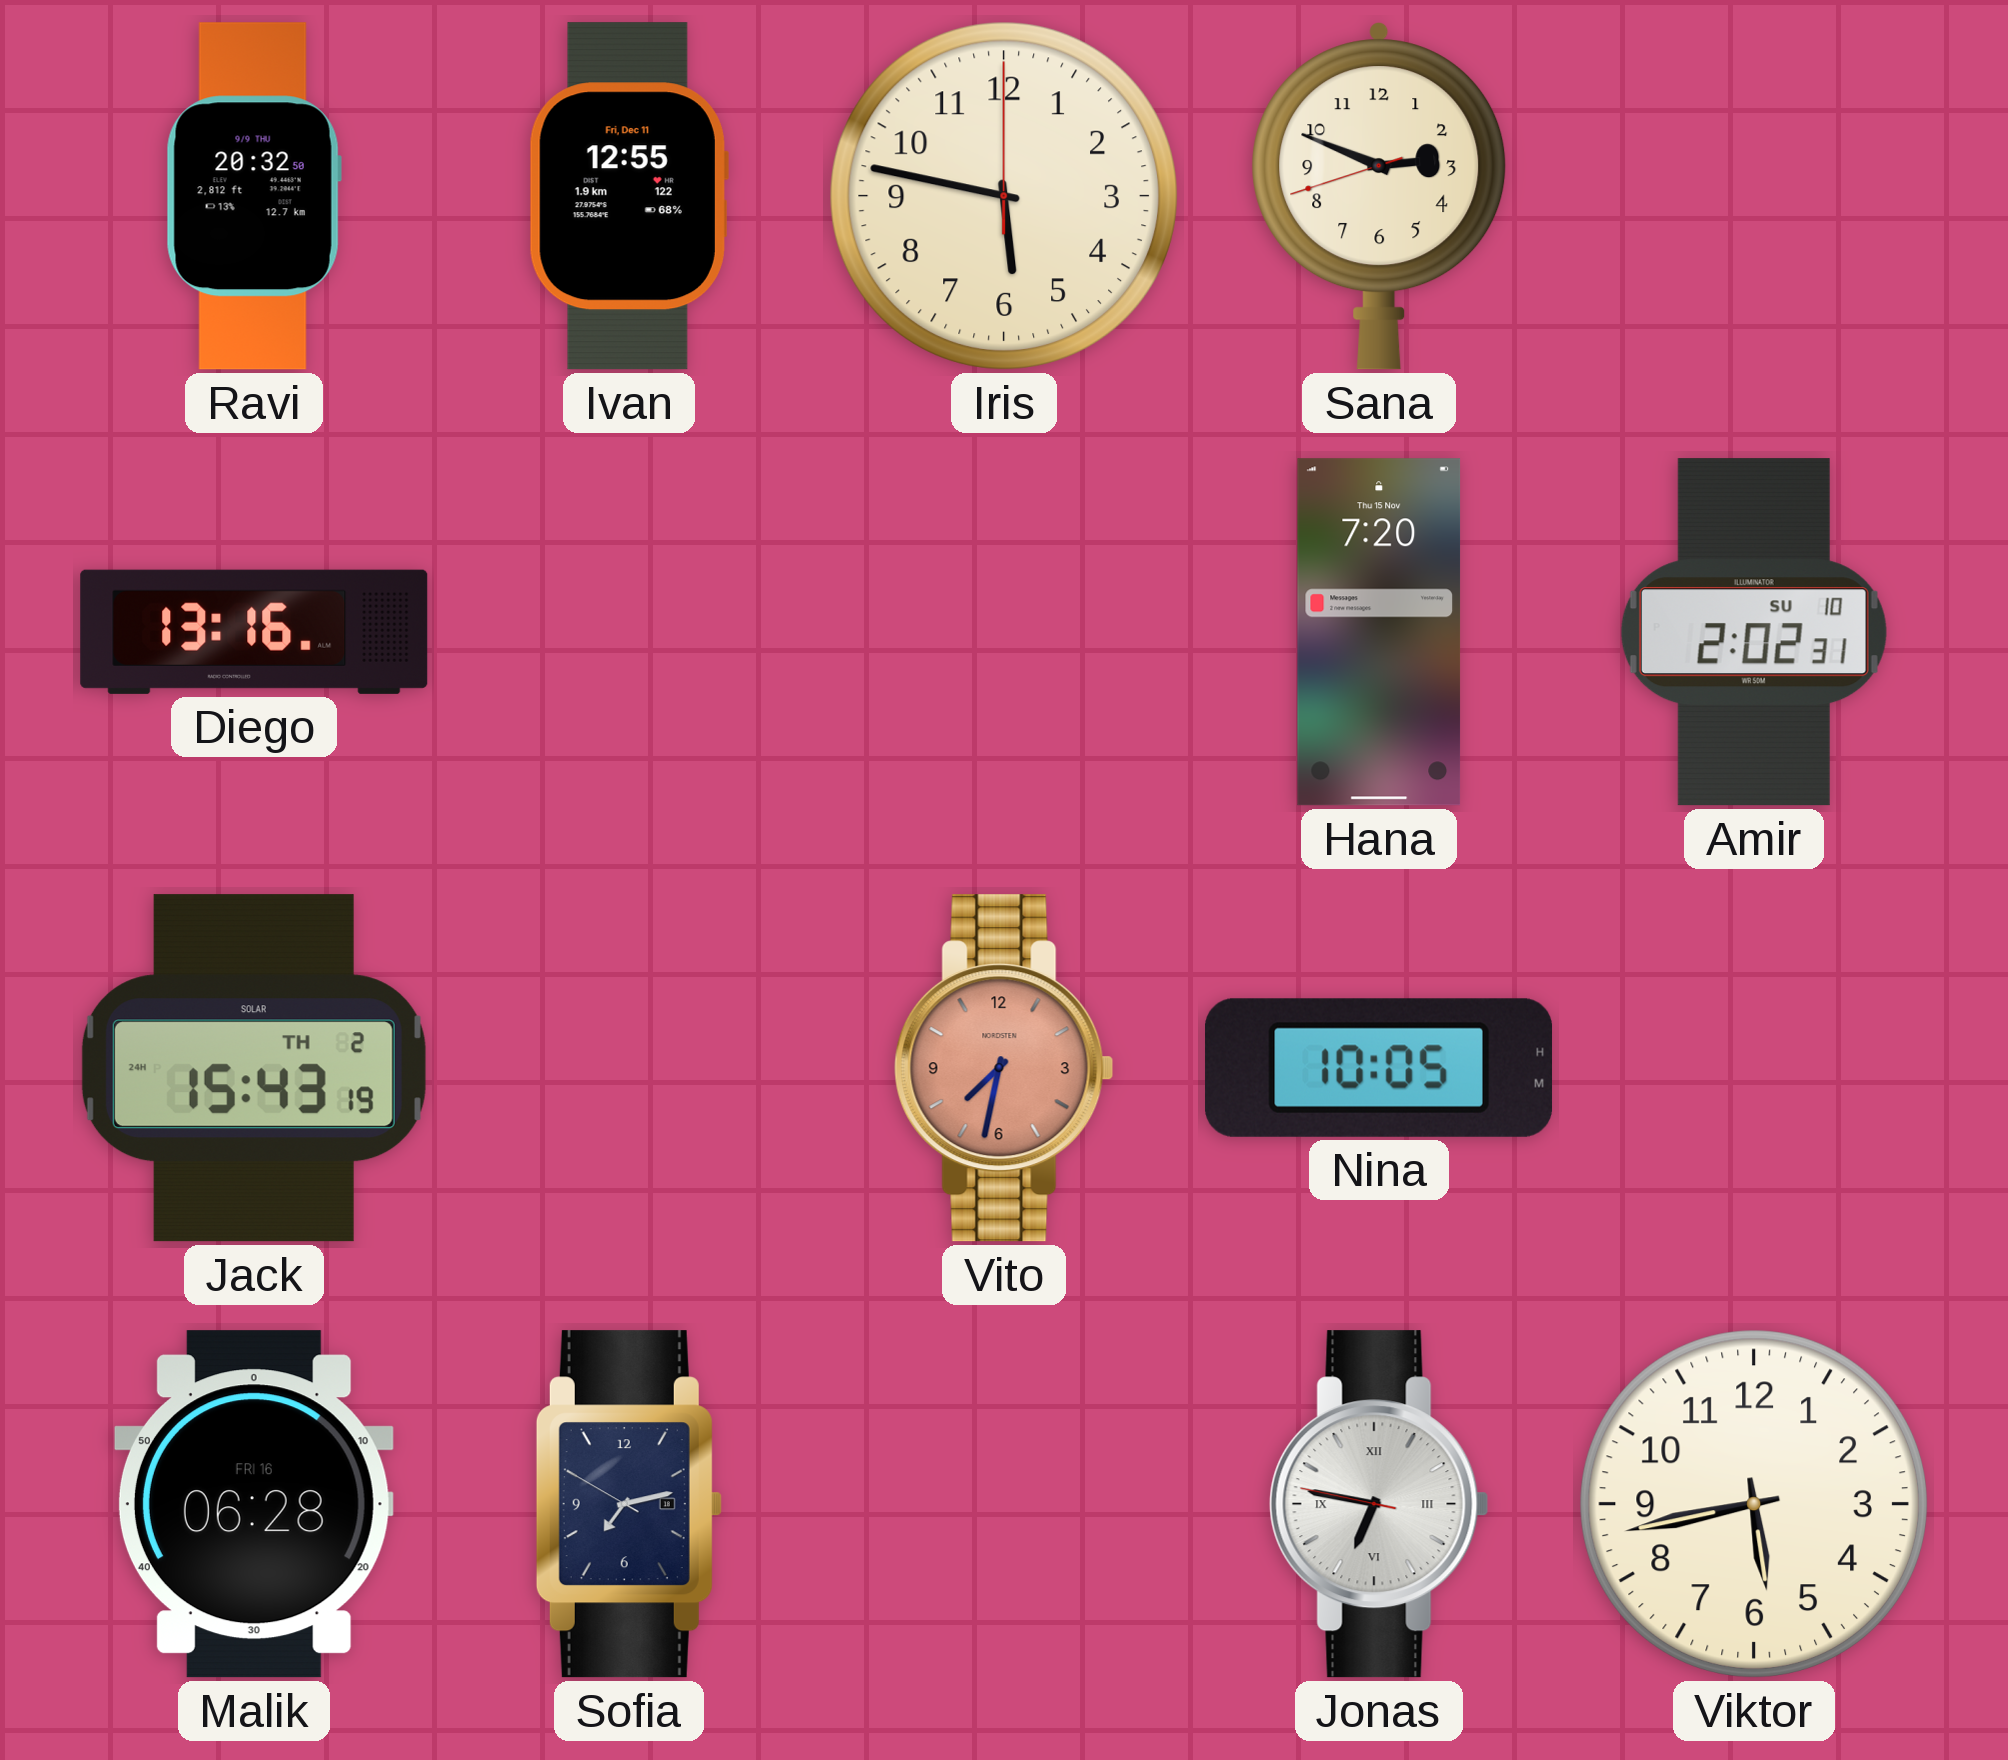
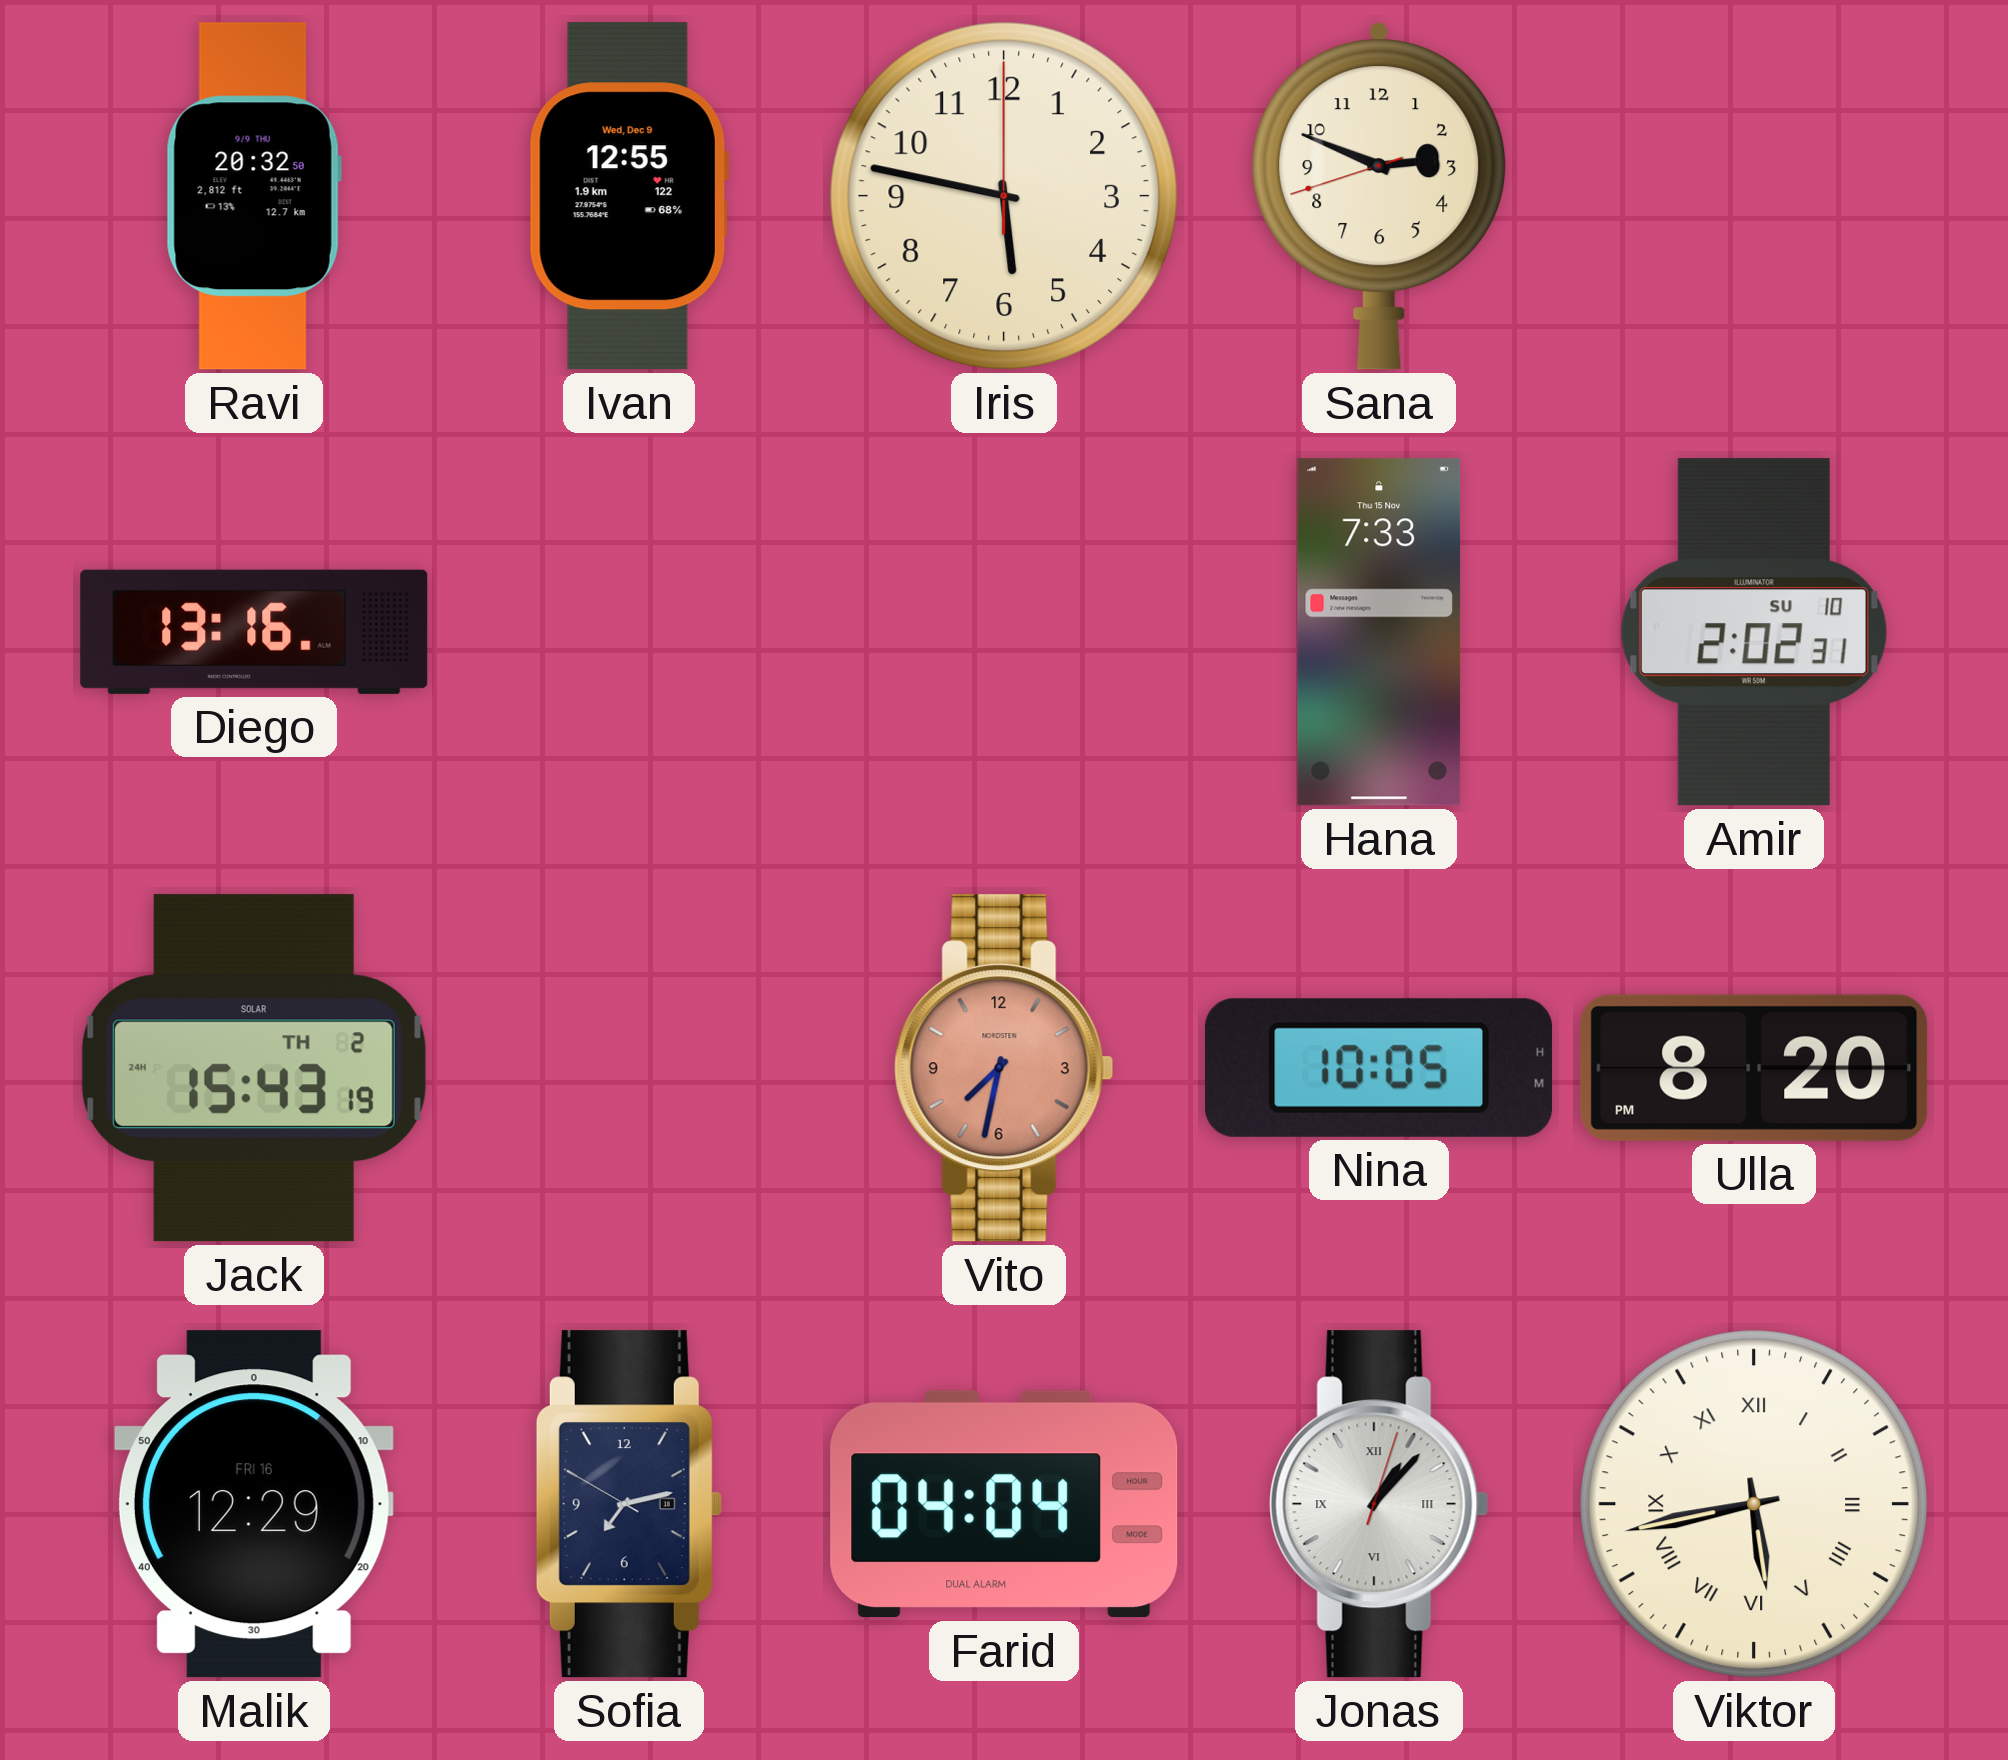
Ivan date: Fri, Dec 11 -> Wed, Dec 9
Hana: 7:20 -> 7:33
Ulla: none -> 8:20
Malik: 06:28 -> 12:29
Farid: none -> 04:04
Jonas: 6:46 -> 1:07
Viktor numerals: Arabic -> Roman
